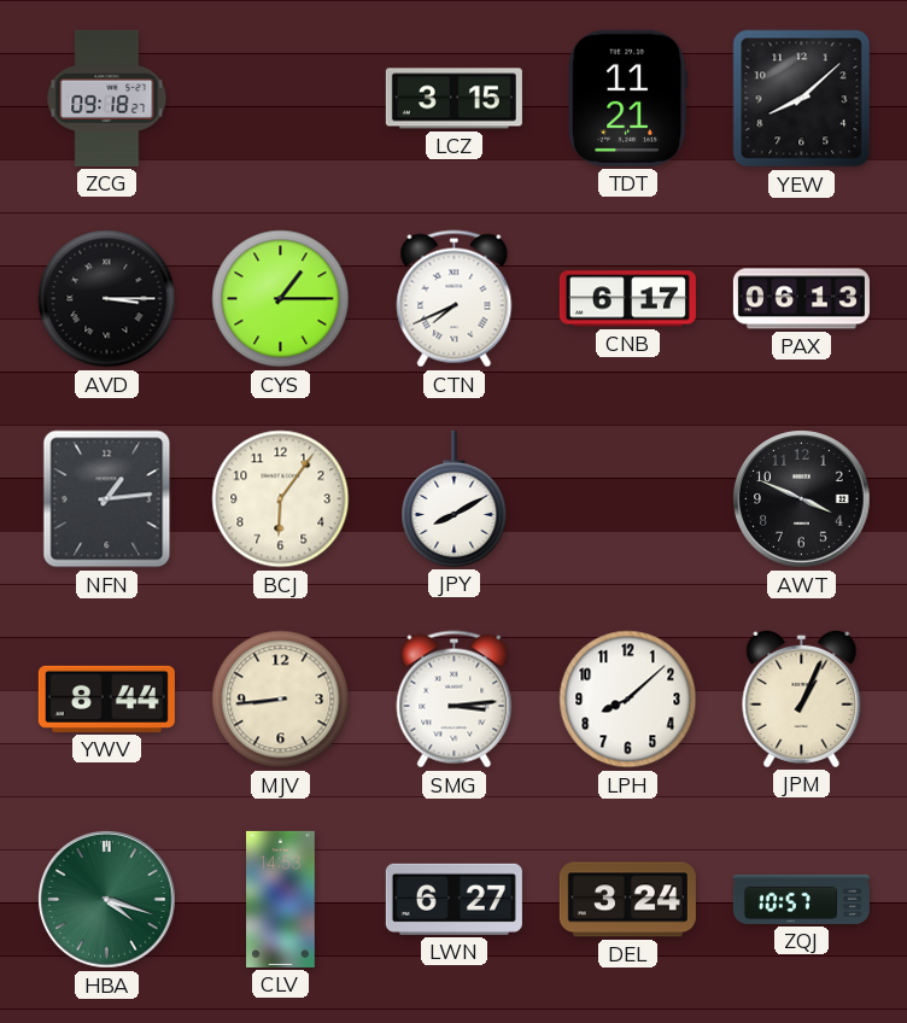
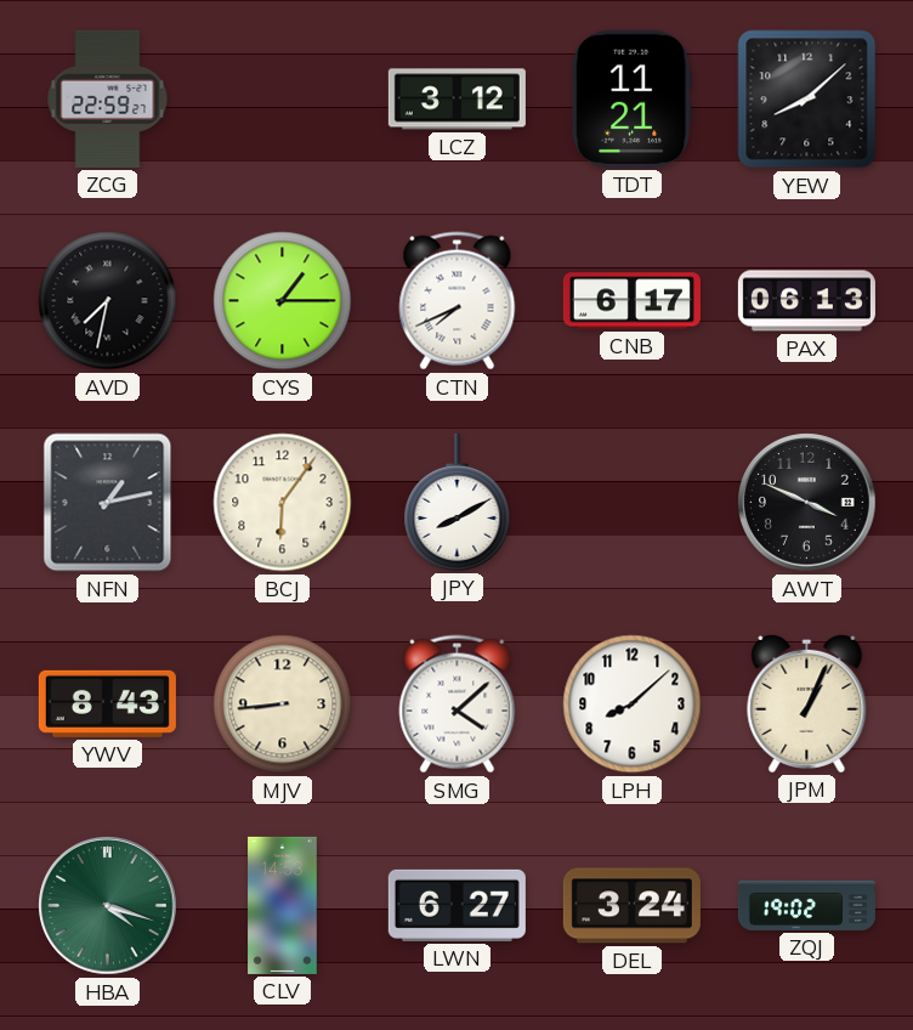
ZCG: 09:18 -> 22:59
LCZ: 3:15 -> 3:12
AVD: 3:15 -> 7:32
NFN: 1:14 -> 1:13
YWV: 8:44 -> 8:43
SMG: 3:14 -> 4:08
ZQJ: 10:57 -> 19:02
